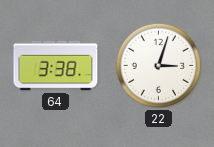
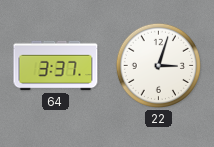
64: 3:38 -> 3:37
